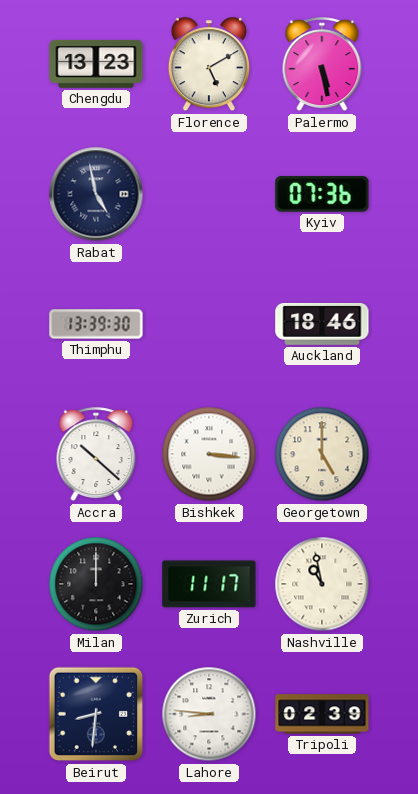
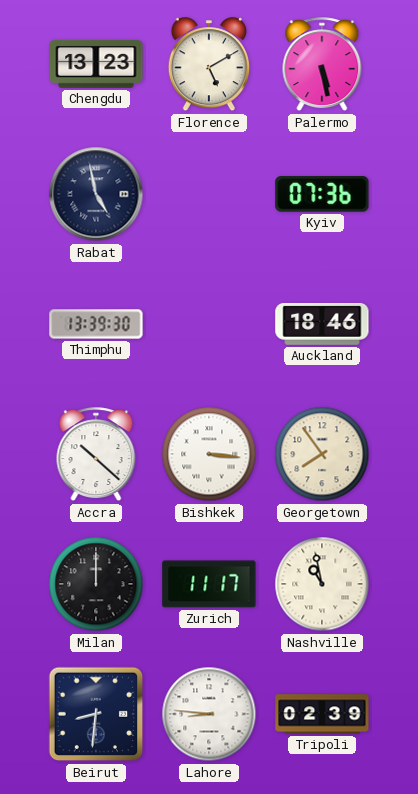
Georgetown: 5:00 -> 7:54
